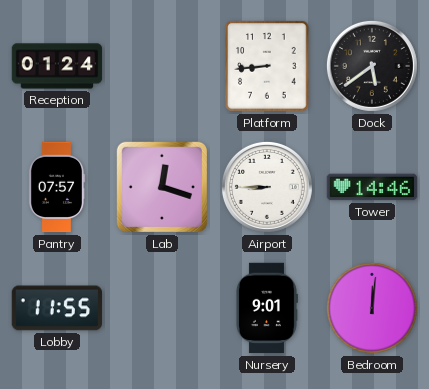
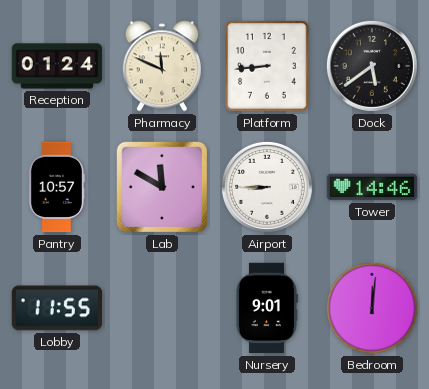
Pharmacy: none -> 11:49
Pantry: 07:57 -> 10:57
Lab: 12:18 -> 11:50
